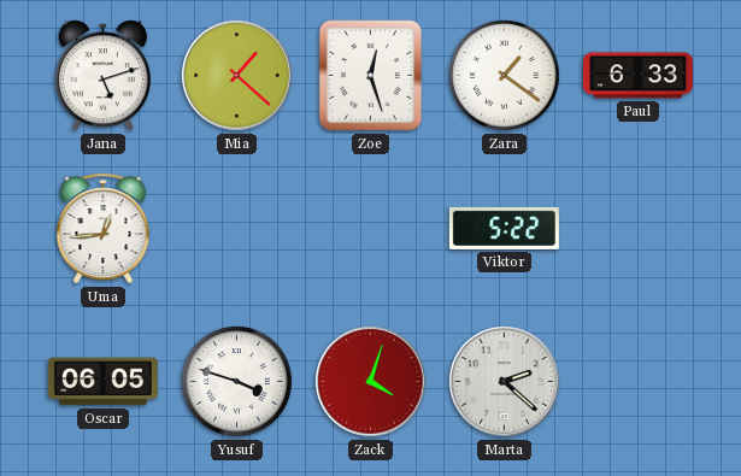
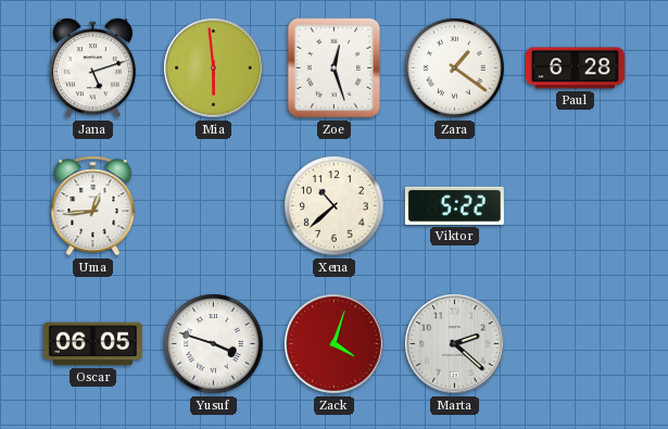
Mia: 1:22 -> 5:59
Paul: 6:33 -> 6:28
Xena: none -> 10:38
